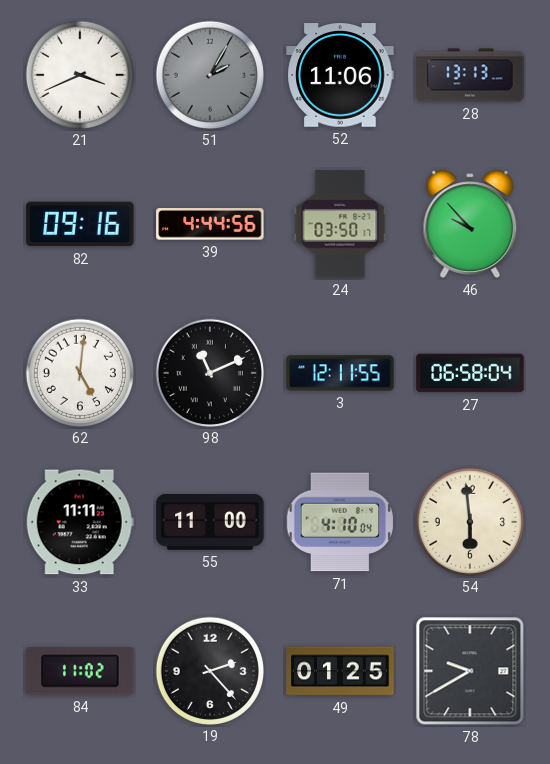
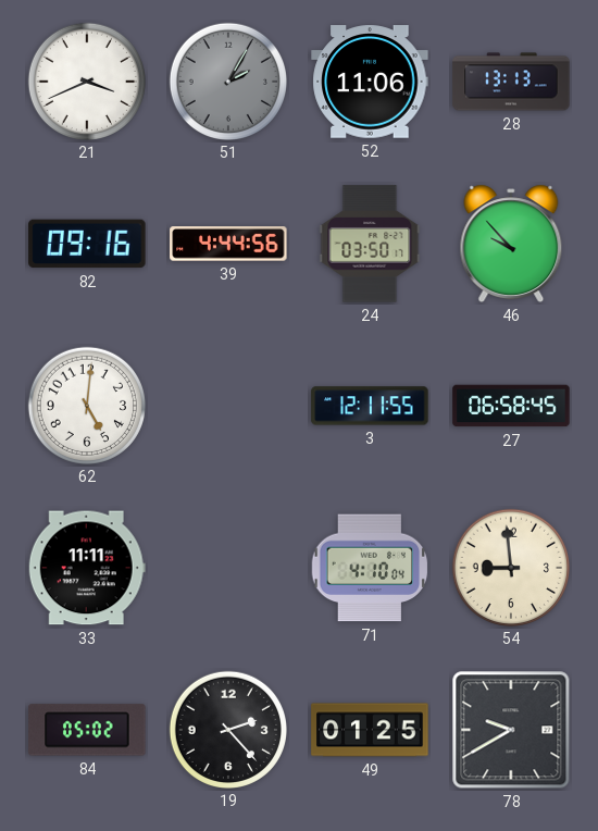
98: 11:11 -> none
27: 06:58:04 -> 06:58:45
55: 11:00 -> none
54: 5:59 -> 8:59
84: 11:02 -> 05:02
